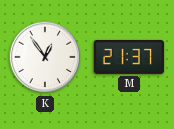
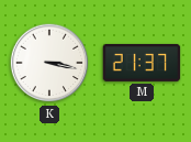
K: 12:54 -> 3:17
